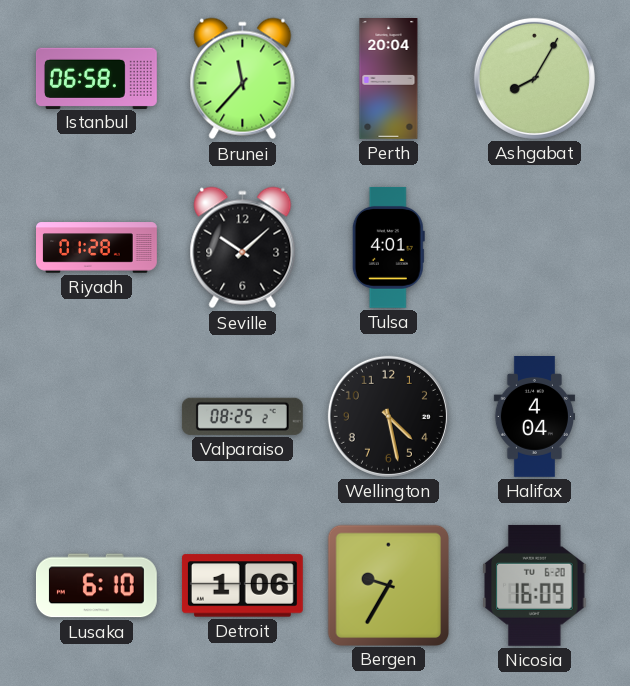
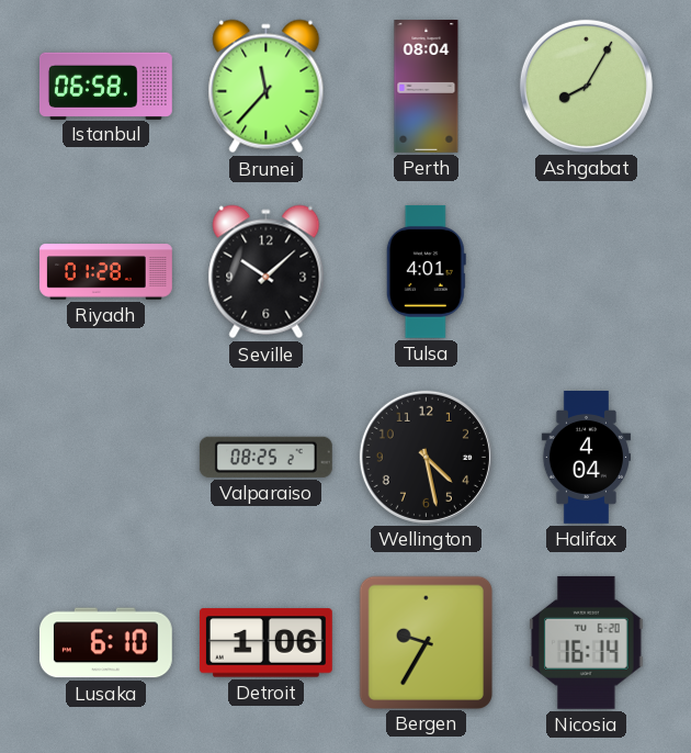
Perth: 20:04 -> 08:04
Nicosia: 16:09 -> 16:14
